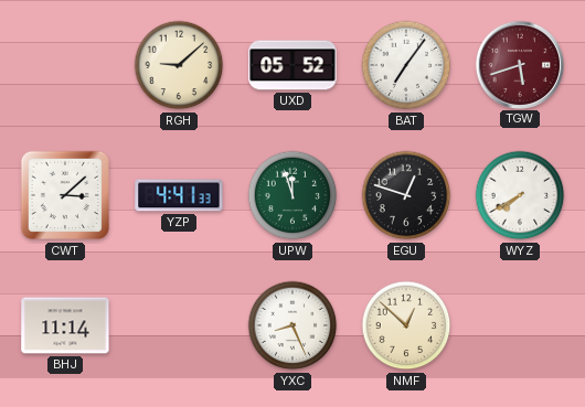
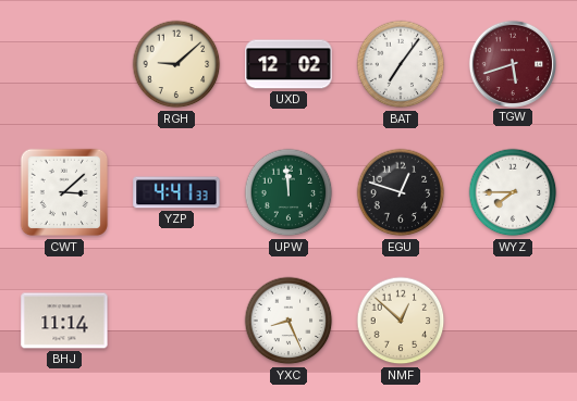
UXD: 05:52 -> 12:02
UPW: 11:57 -> 11:59
WYZ: 7:40 -> 7:45
